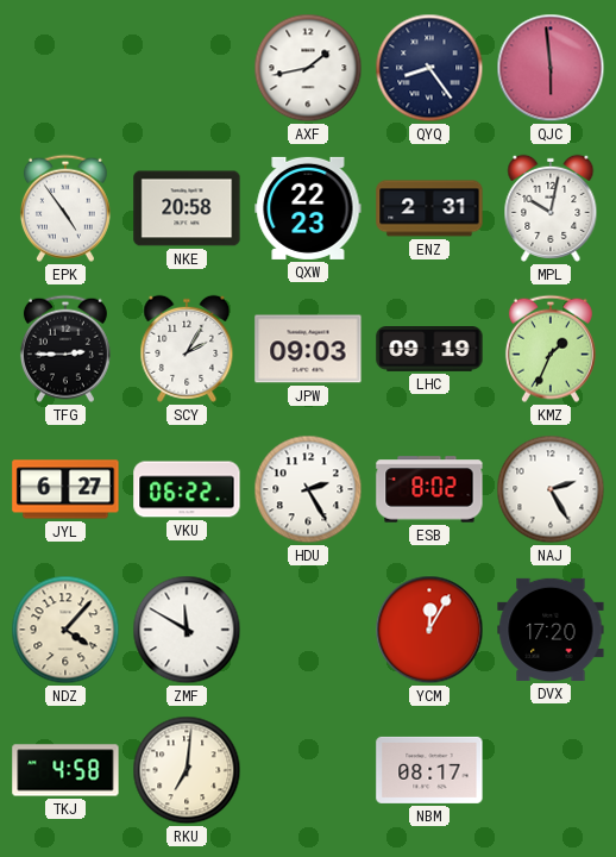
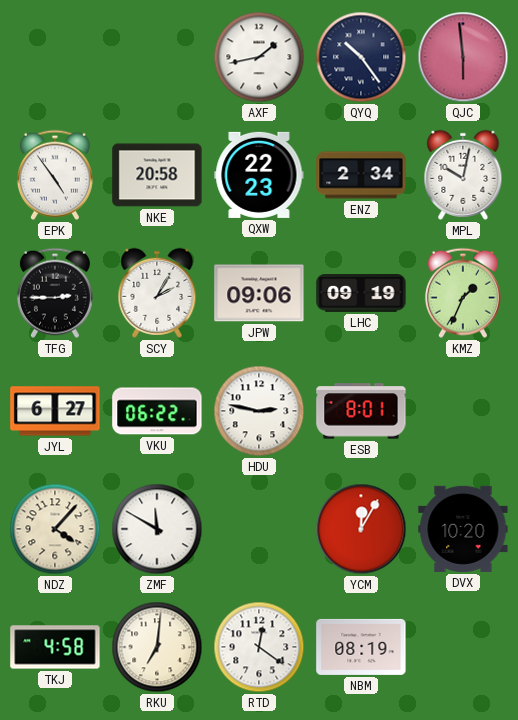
QYQ: 8:24 -> 10:24
ENZ: 2:31 -> 2:34
JPW: 09:03 -> 09:06
HDU: 2:25 -> 2:47
ESB: 8:02 -> 8:01
NAJ: 2:25 -> none
DVX: 17:20 -> 10:20
RTD: none -> 12:21
NBM: 08:17 -> 08:19
